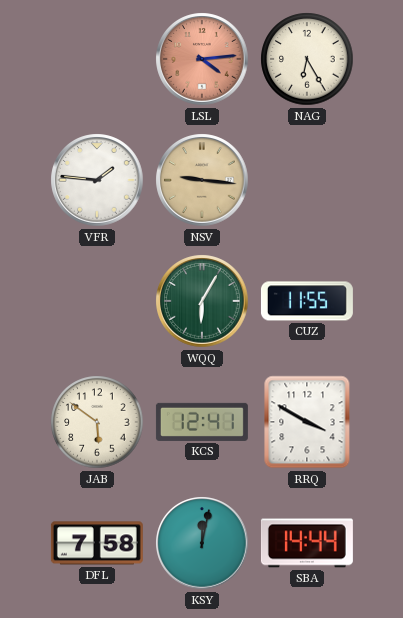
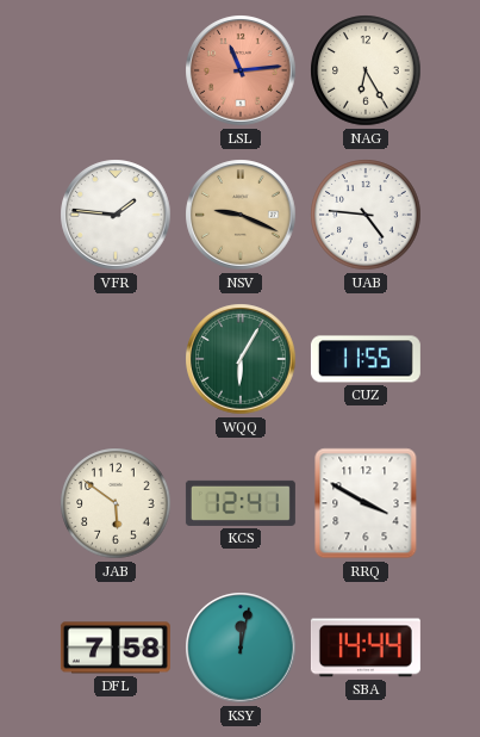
LSL: 4:14 -> 11:14
NSV: 9:16 -> 9:19
UAB: none -> 4:46
